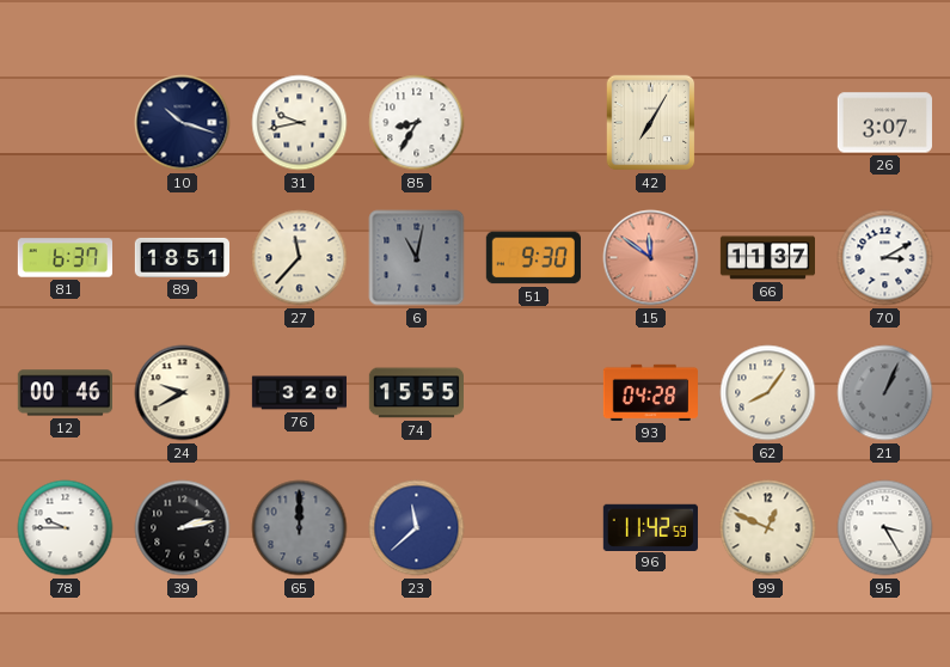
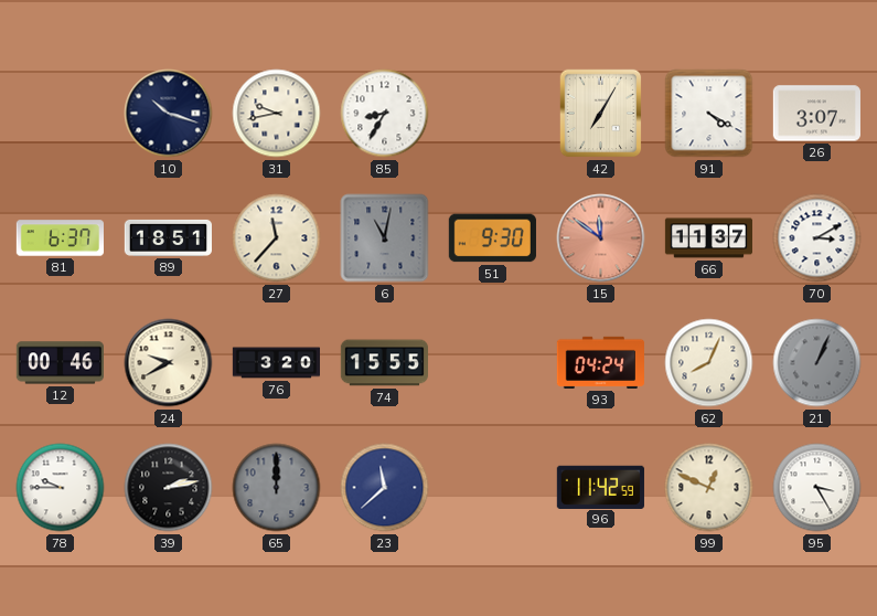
91: none -> 4:20
93: 04:28 -> 04:24
62: 8:06 -> 8:04
